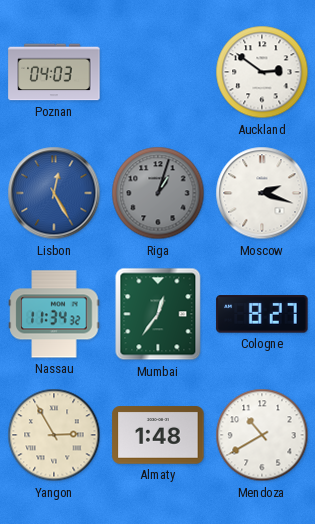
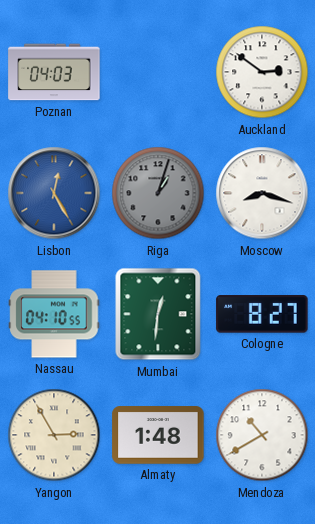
Moscow: 2:18 -> 8:18
Nassau: 11:34 -> 04:10
Mumbai: 12:36 -> 12:31
